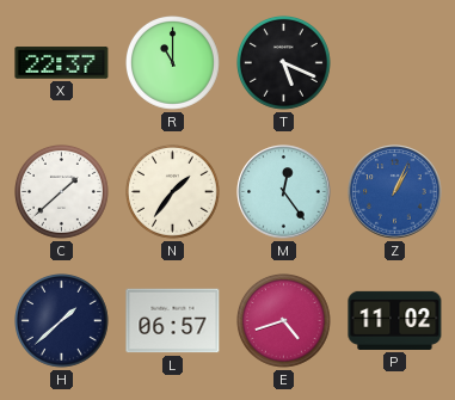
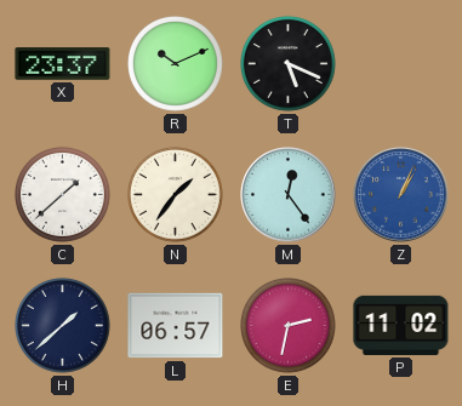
X: 22:37 -> 23:37
R: 11:00 -> 10:11
E: 4:42 -> 2:32
